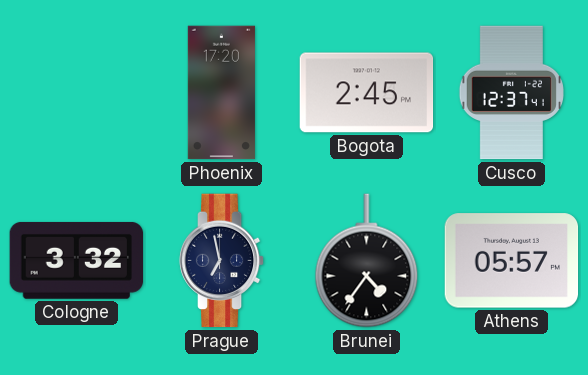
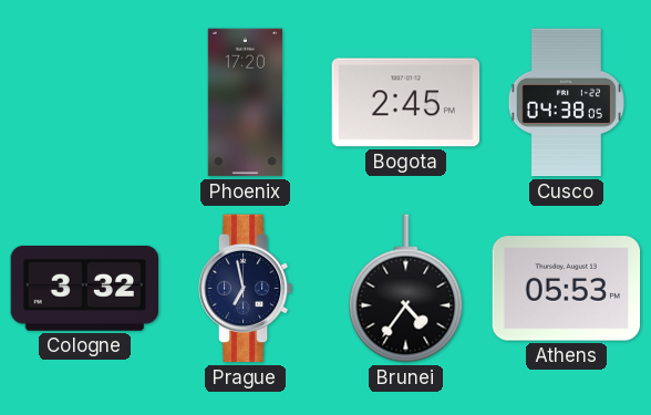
Cusco: 12:37 -> 04:38
Athens: 05:57 -> 05:53
